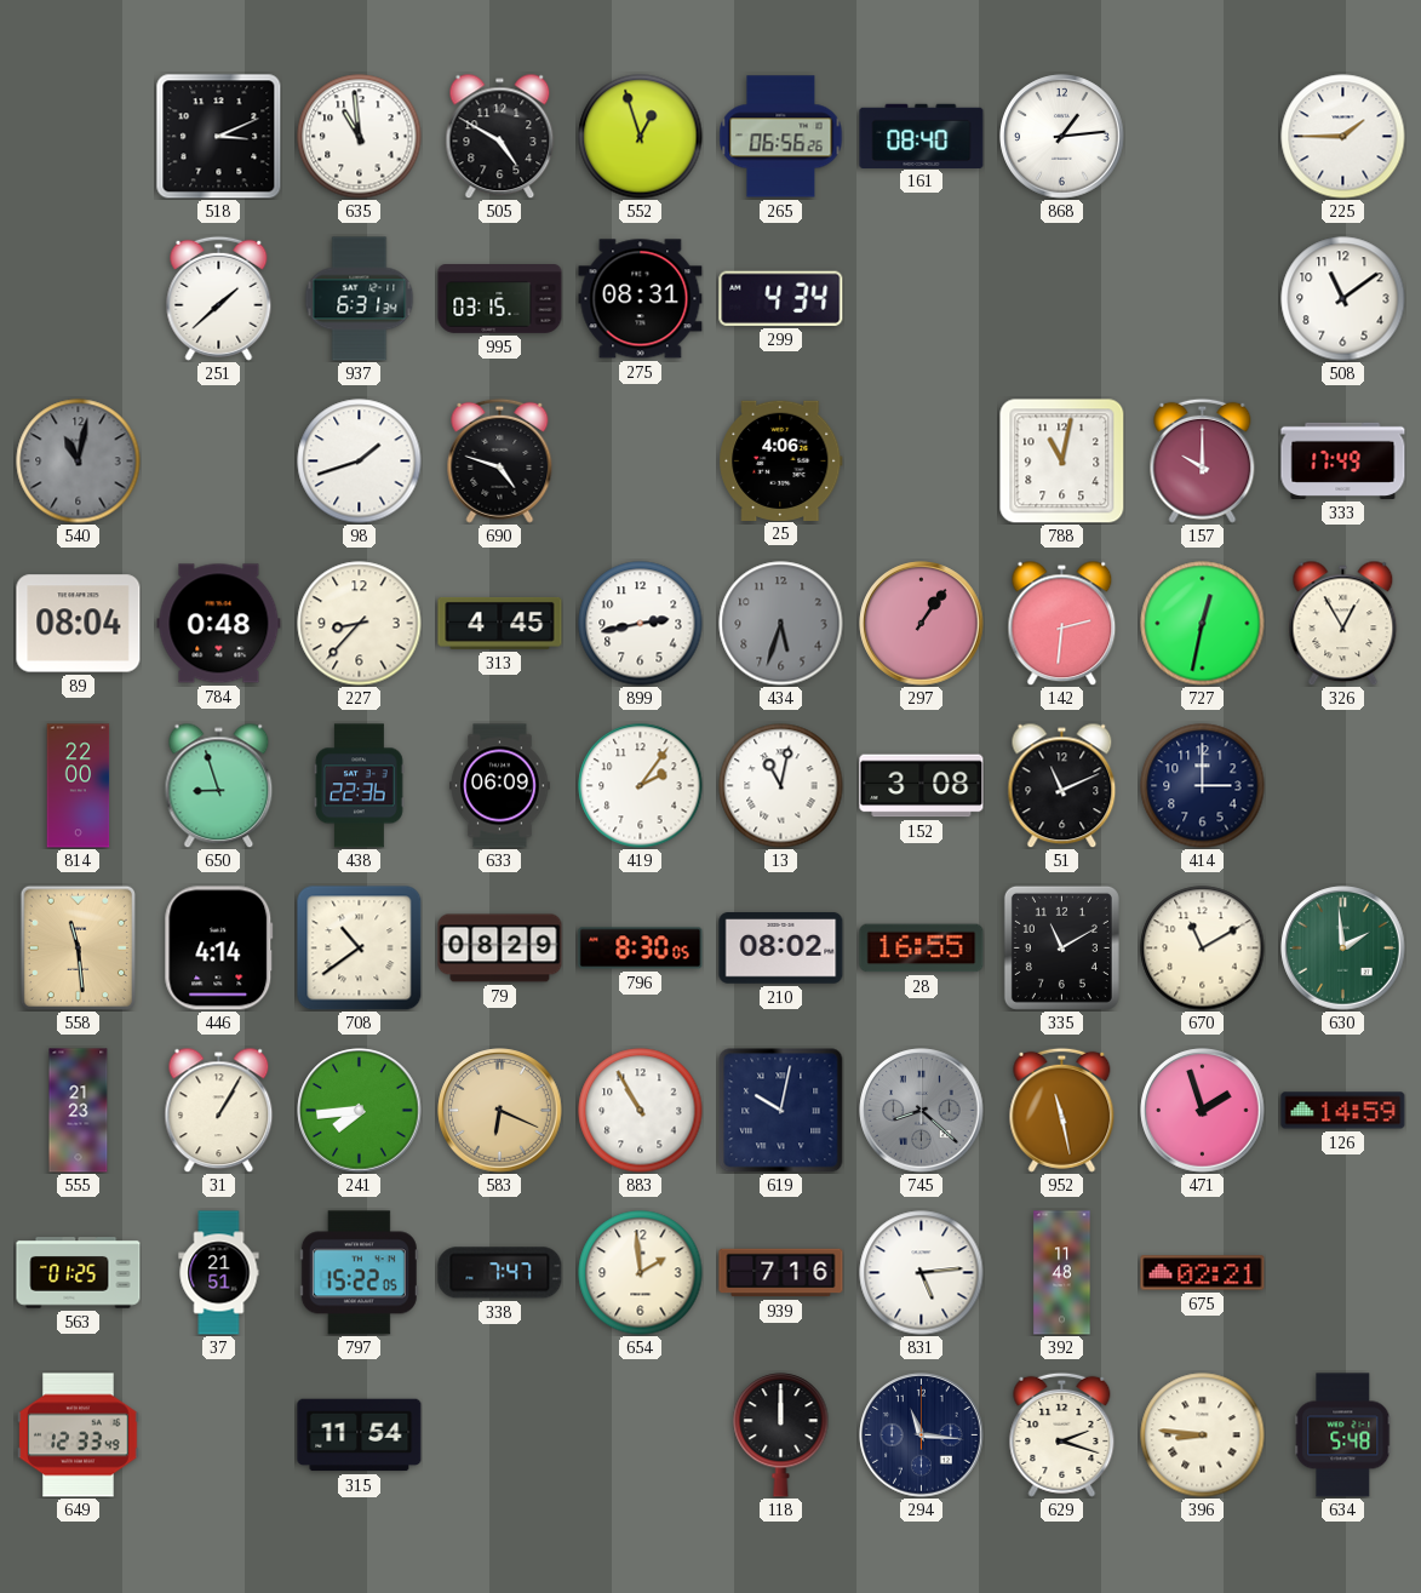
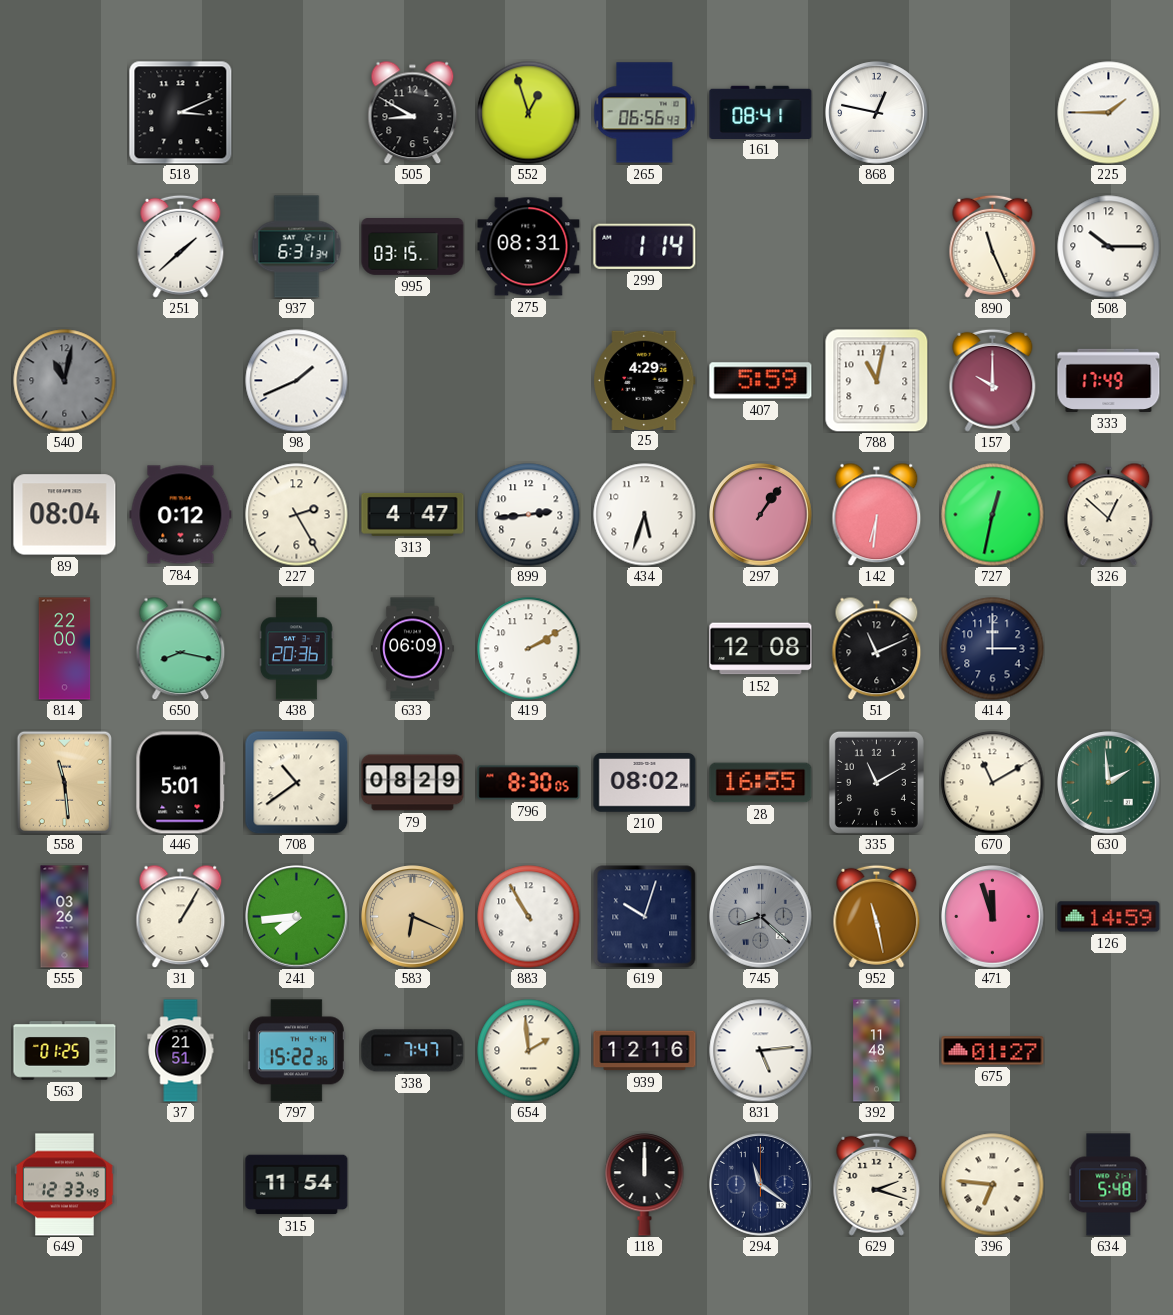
635: 10:59 -> none
505: 4:50 -> 8:50
265: 06:56:26 -> 06:56:43
161: 08:40 -> 08:41
868: 1:14 -> 12:47
299: 4:34 -> 1:14
890: none -> 11:26
508: 11:09 -> 10:15
98: 1:42 -> 1:41
690: 4:48 -> none
25: 4:06 -> 4:29
407: none -> 5:59
784: 0:48 -> 0:12
227: 8:37 -> 2:25
313: 4:45 -> 4:47
899: 2:43 -> 2:44
434 dial: grey -> white
142: 2:31 -> 6:31
326: 12:55 -> 12:52
650: 8:57 -> 8:17
438: 22:36 -> 20:36
419: 2:06 -> 2:10
13: 11:02 -> none
152: 3:08 -> 12:08
446: 4:14 -> 5:01
555: 21:23 -> 03:26
619: 10:02 -> 10:03
471: 1:57 -> 11:57
797: 15:22:05 -> 15:22:36
939: 7:16 -> 12:16
675: 02:21 -> 01:27
294: 11:16 -> 11:21
396: 8:46 -> 6:46
